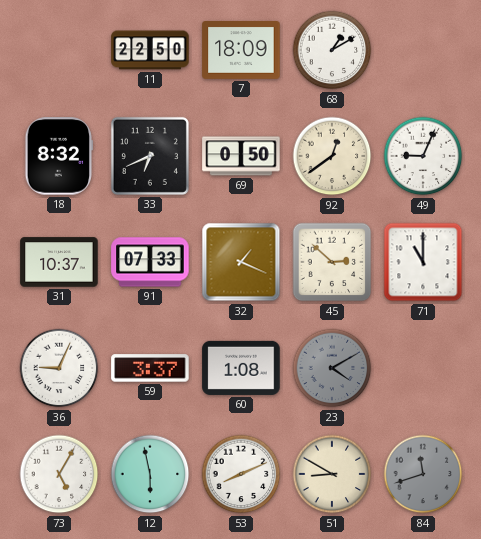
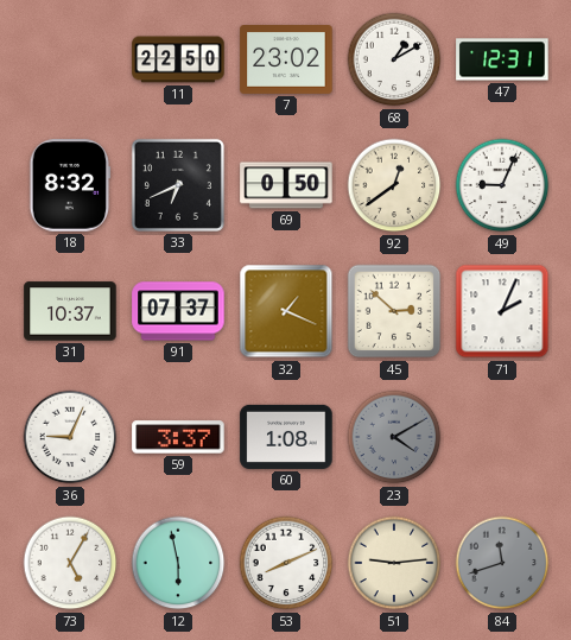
7: 18:09 -> 23:02
47: none -> 12:31
91: 07:33 -> 07:37
71: 11:00 -> 2:04
51: 8:50 -> 9:14
